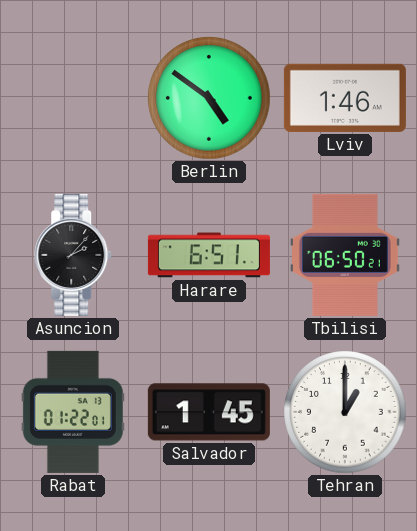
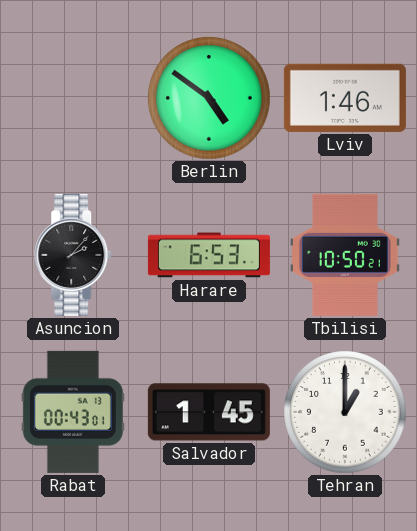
Harare: 6:51 -> 6:53
Tbilisi: 06:50 -> 10:50
Rabat: 01:22 -> 00:43
